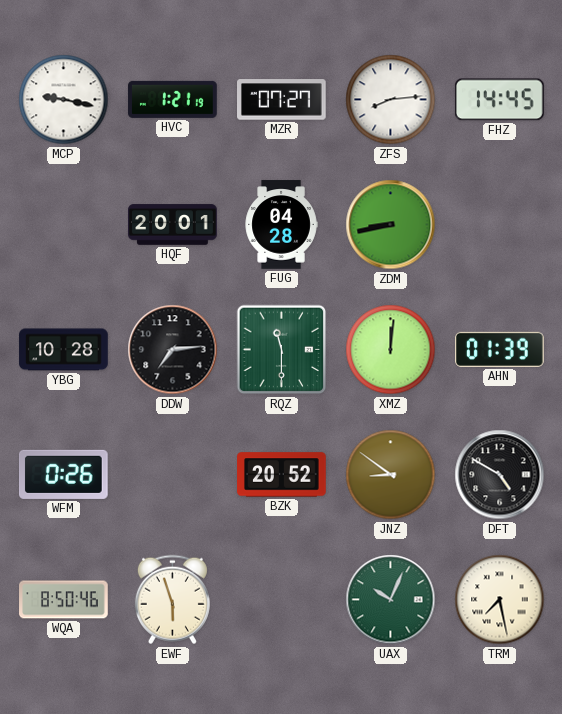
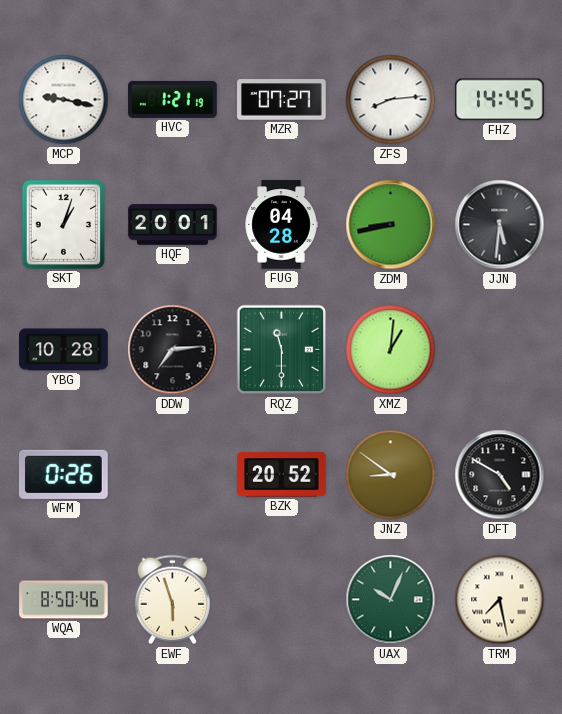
SKT: none -> 1:03
JJN: none -> 5:31
XMZ: 12:01 -> 1:01
AHN: 01:39 -> none
